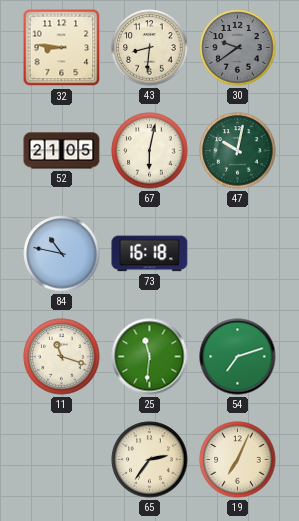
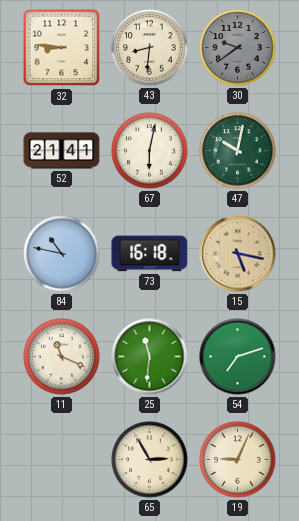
52: 21:05 -> 21:41
15: none -> 5:17
11: 11:18 -> 11:19
65: 2:36 -> 2:55
19: 7:04 -> 9:04
